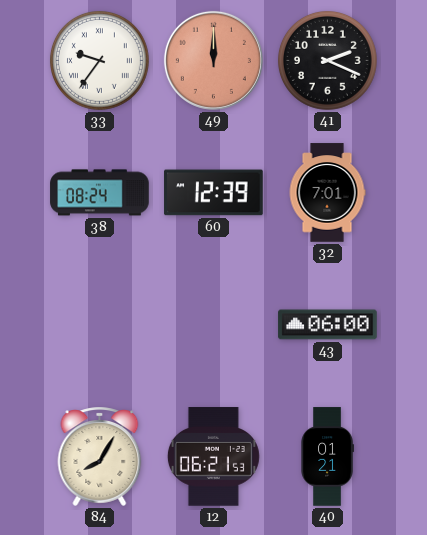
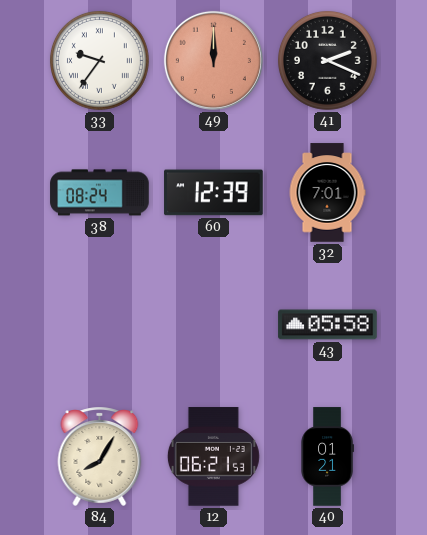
43: 06:00 -> 05:58
